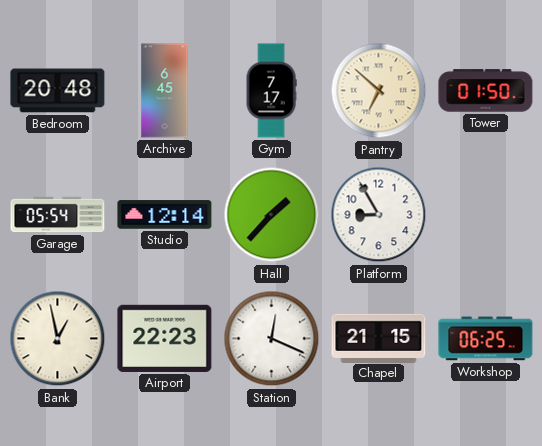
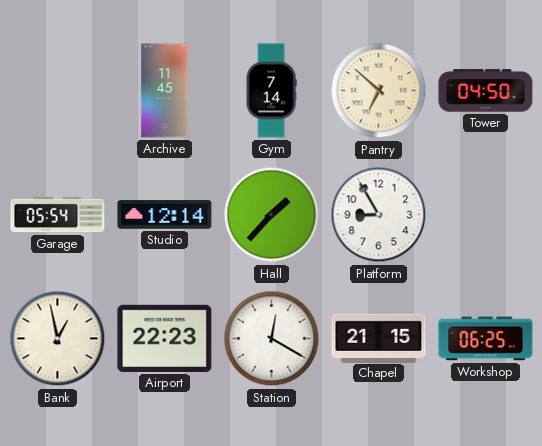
Bedroom: 20:48 -> none
Archive: 6:45 -> 11:45
Gym: 7:17 -> 7:14
Tower: 01:50 -> 04:50
Station: 12:19 -> 12:20
